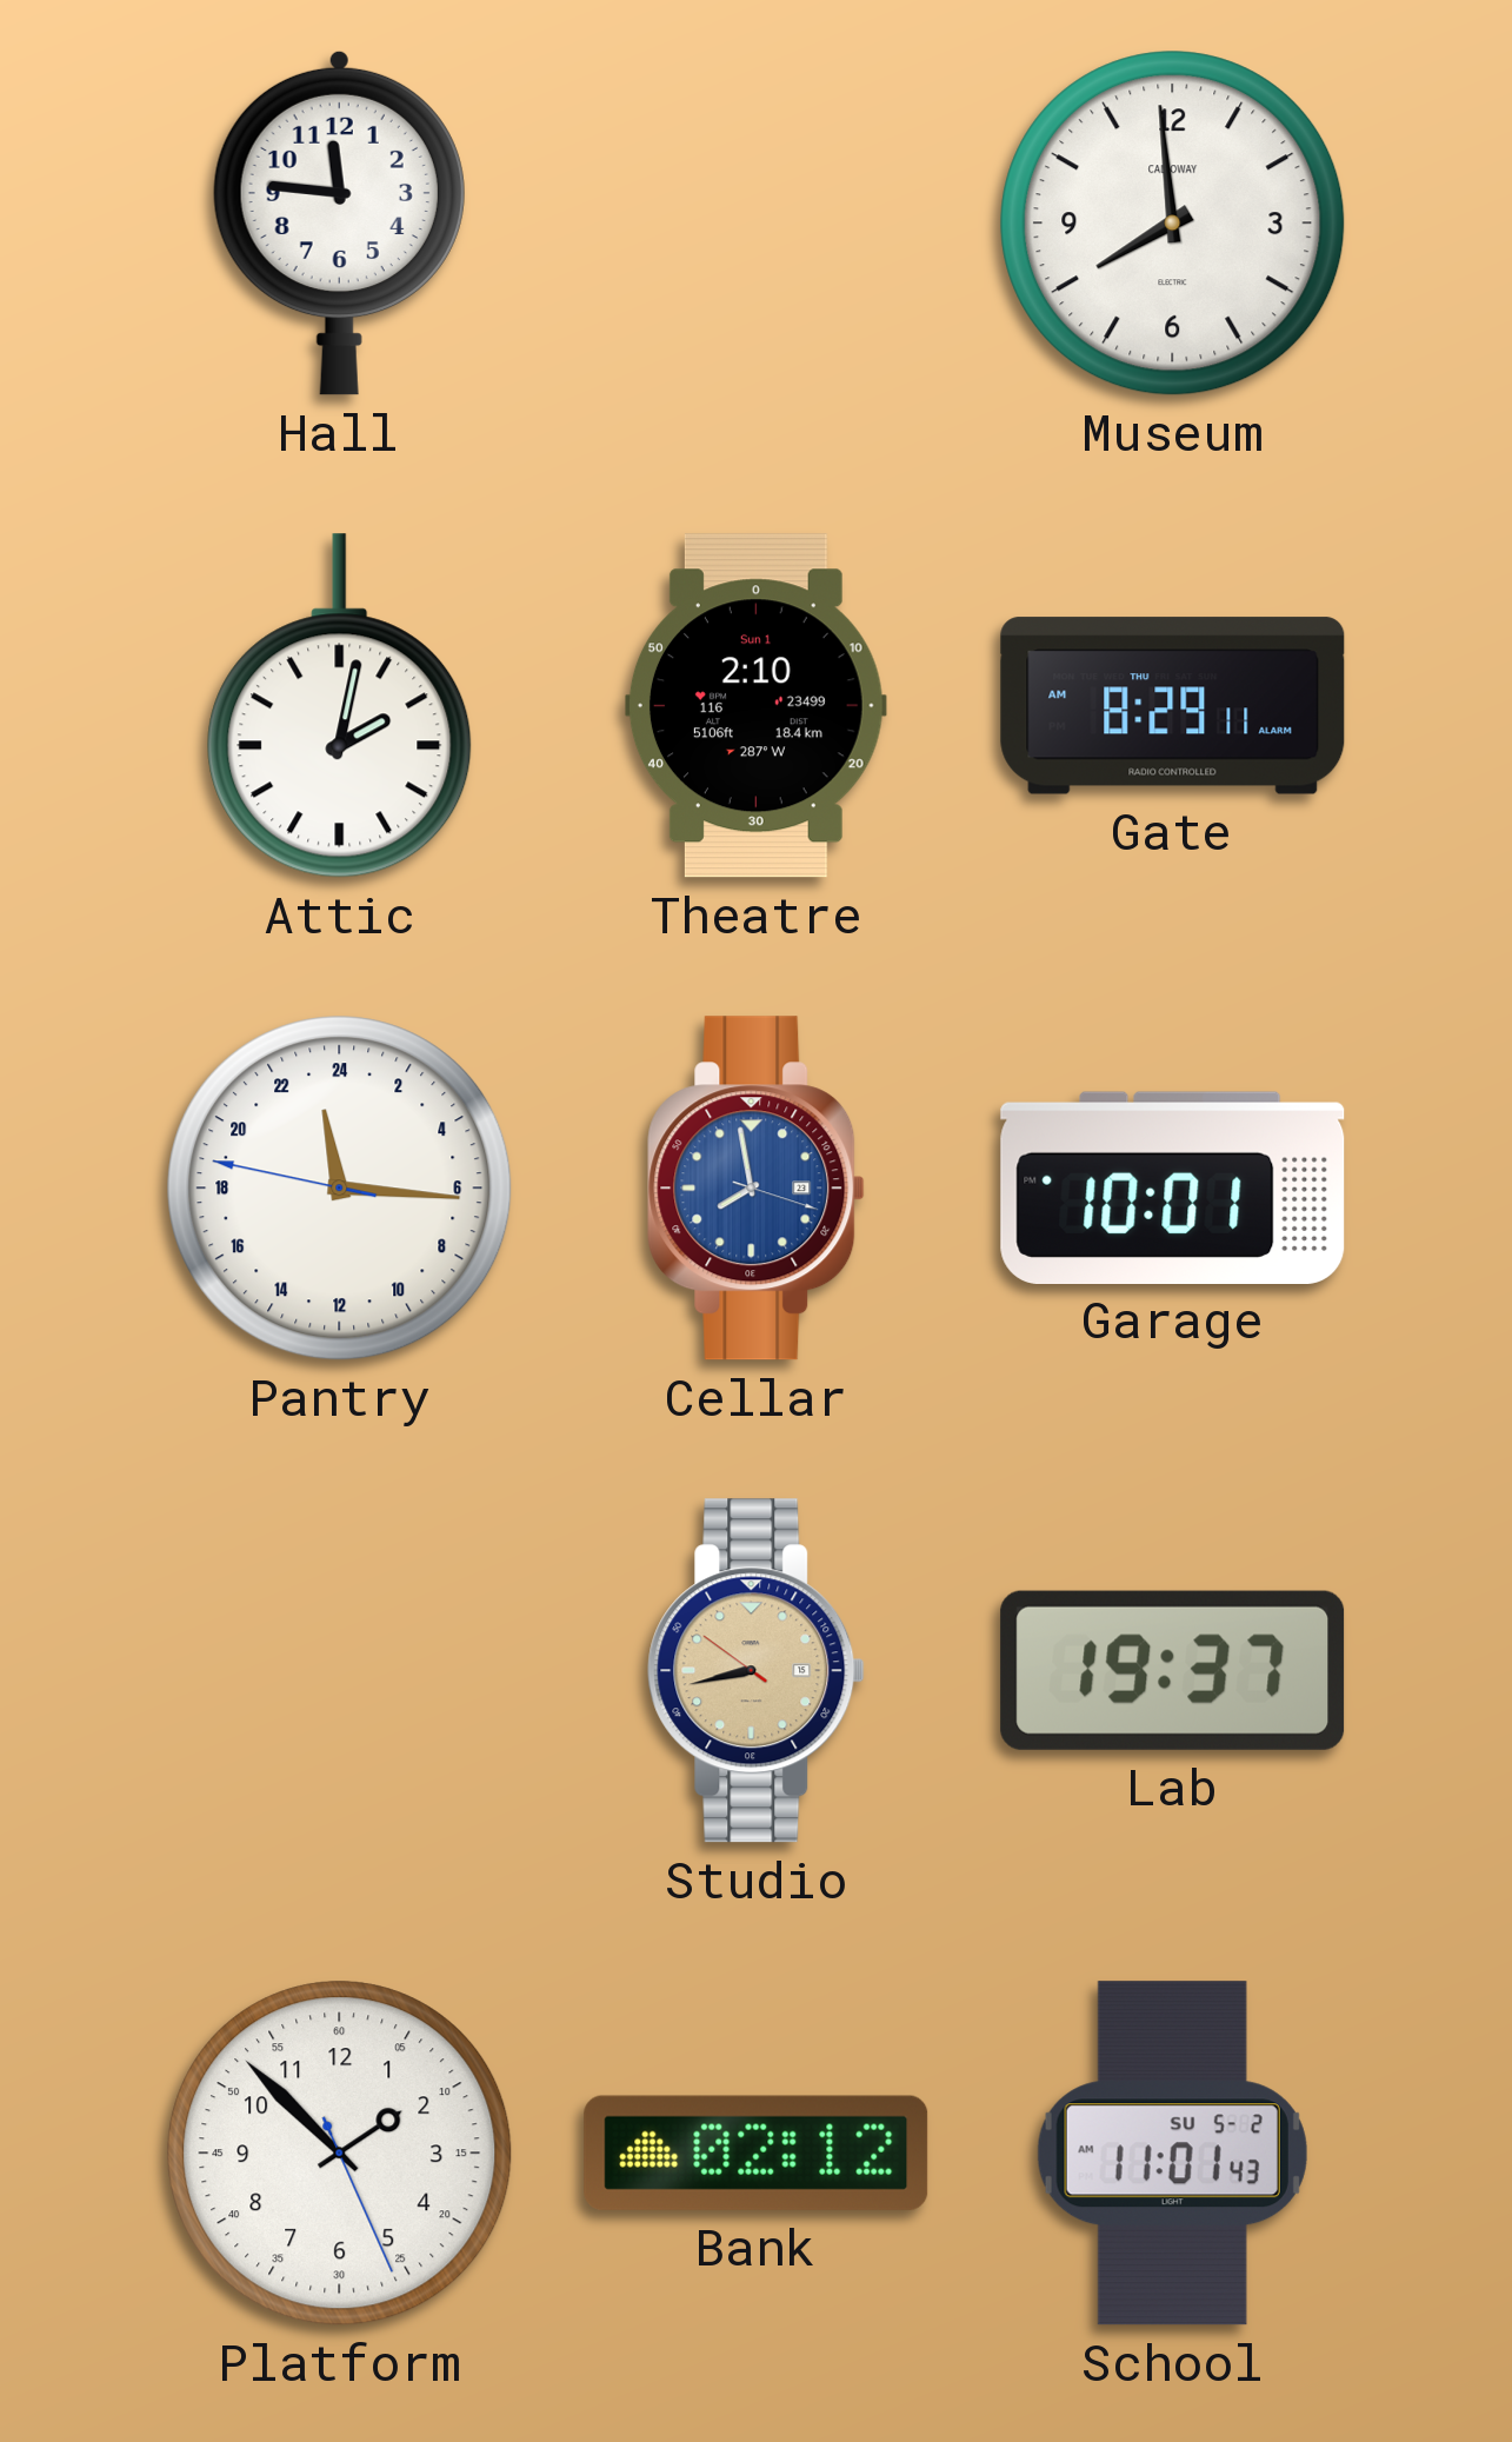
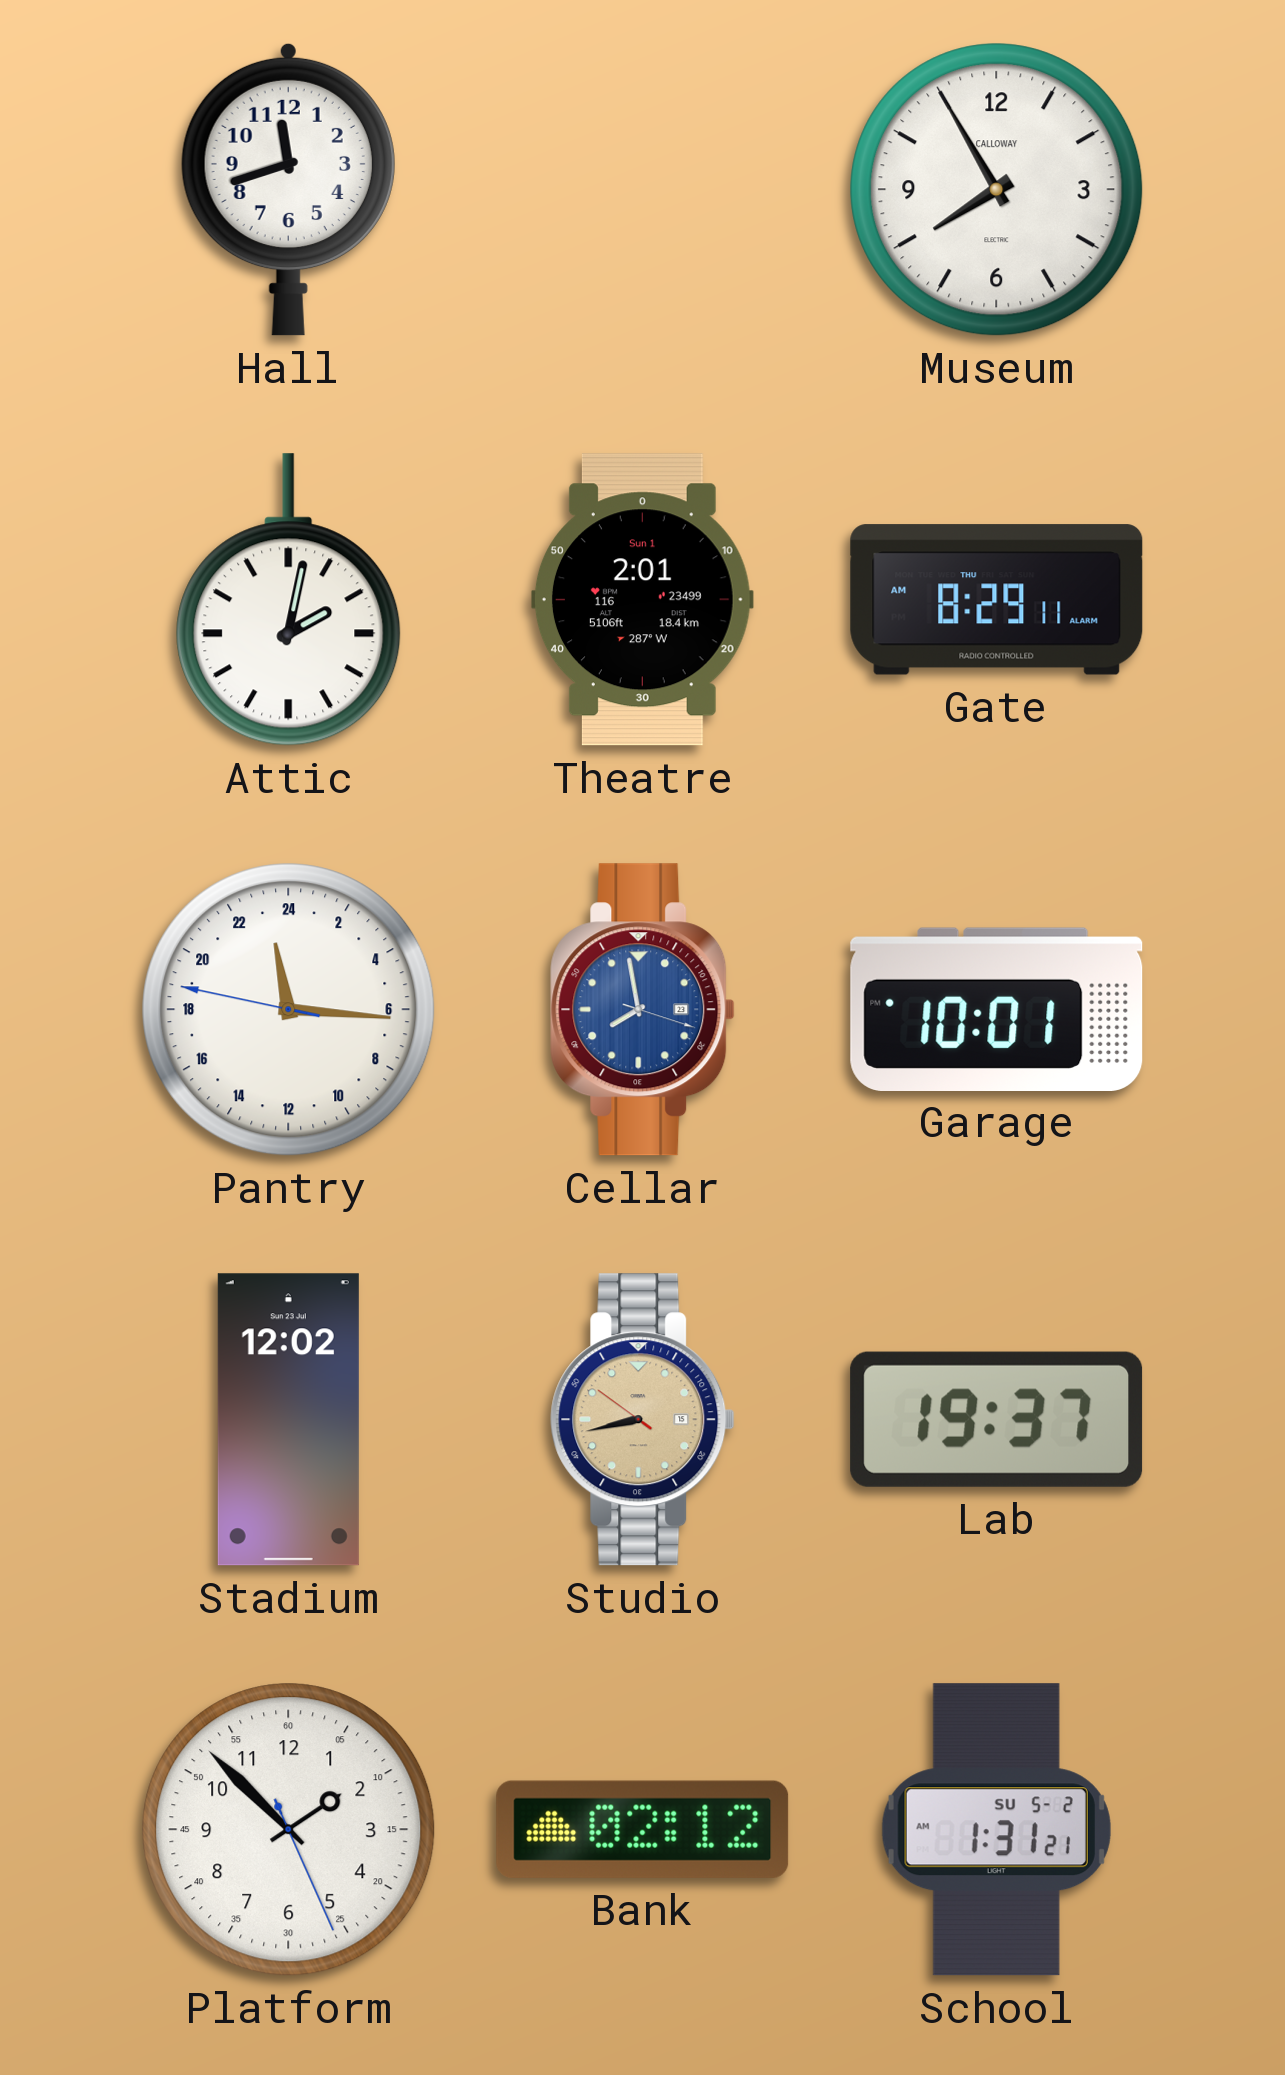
Hall: 11:46 -> 11:42
Museum: 7:59 -> 7:55
Theatre: 2:10 -> 2:01
Stadium: none -> 12:02
School: 11:01 -> 1:31
